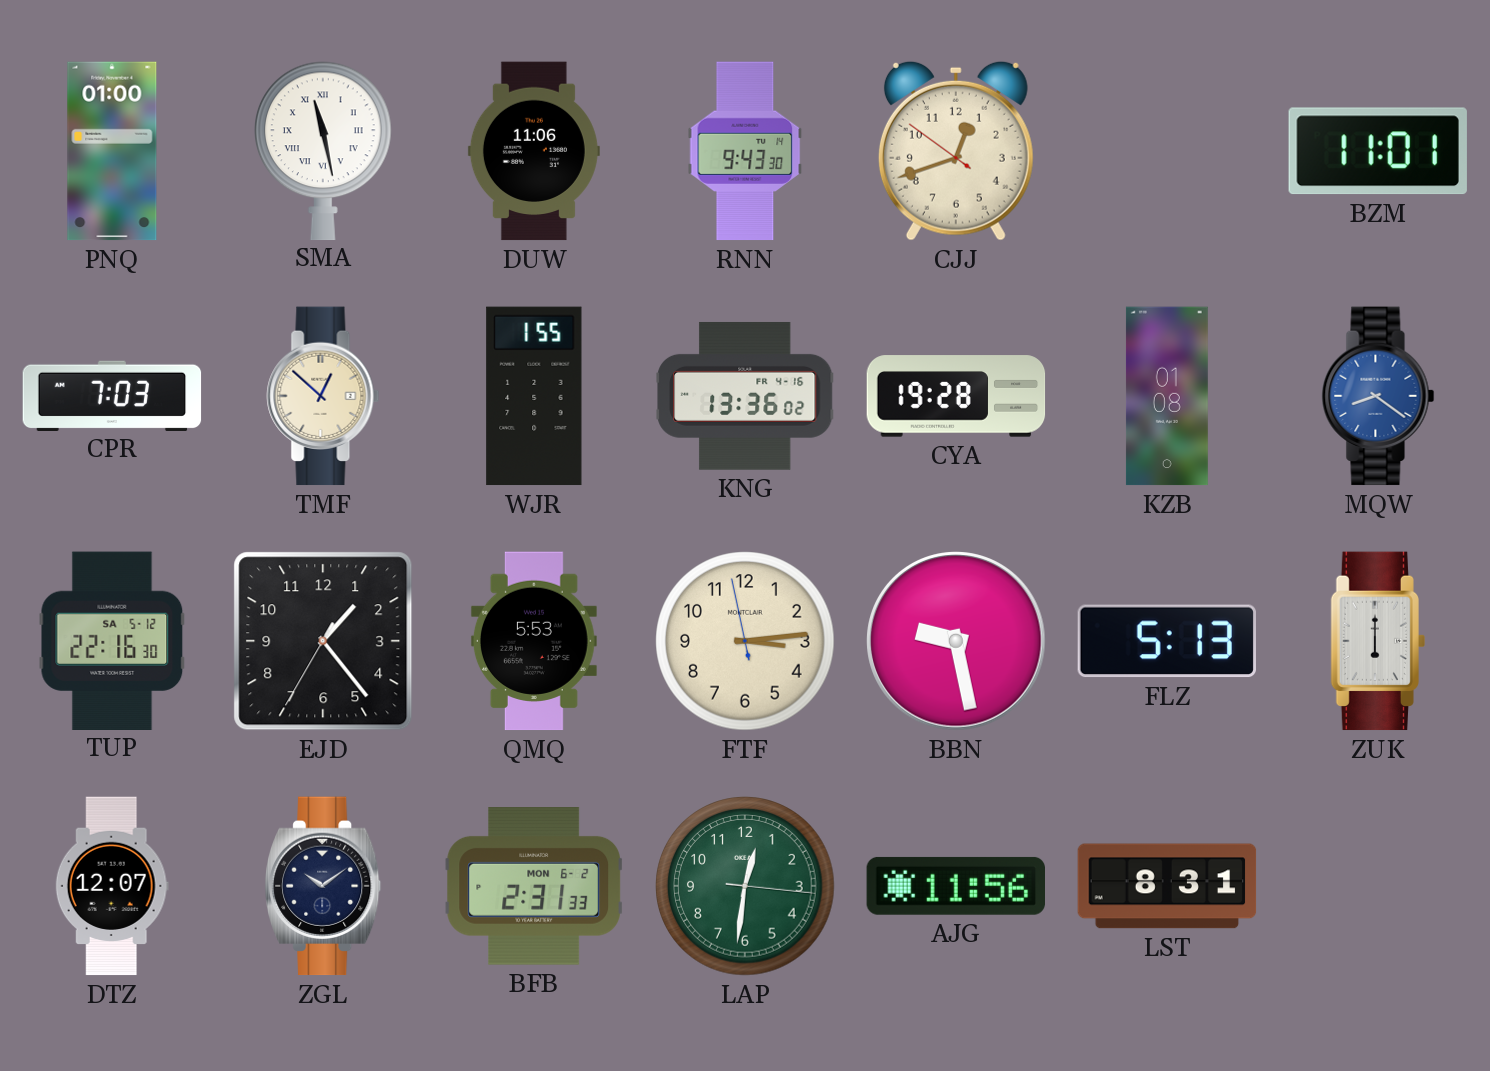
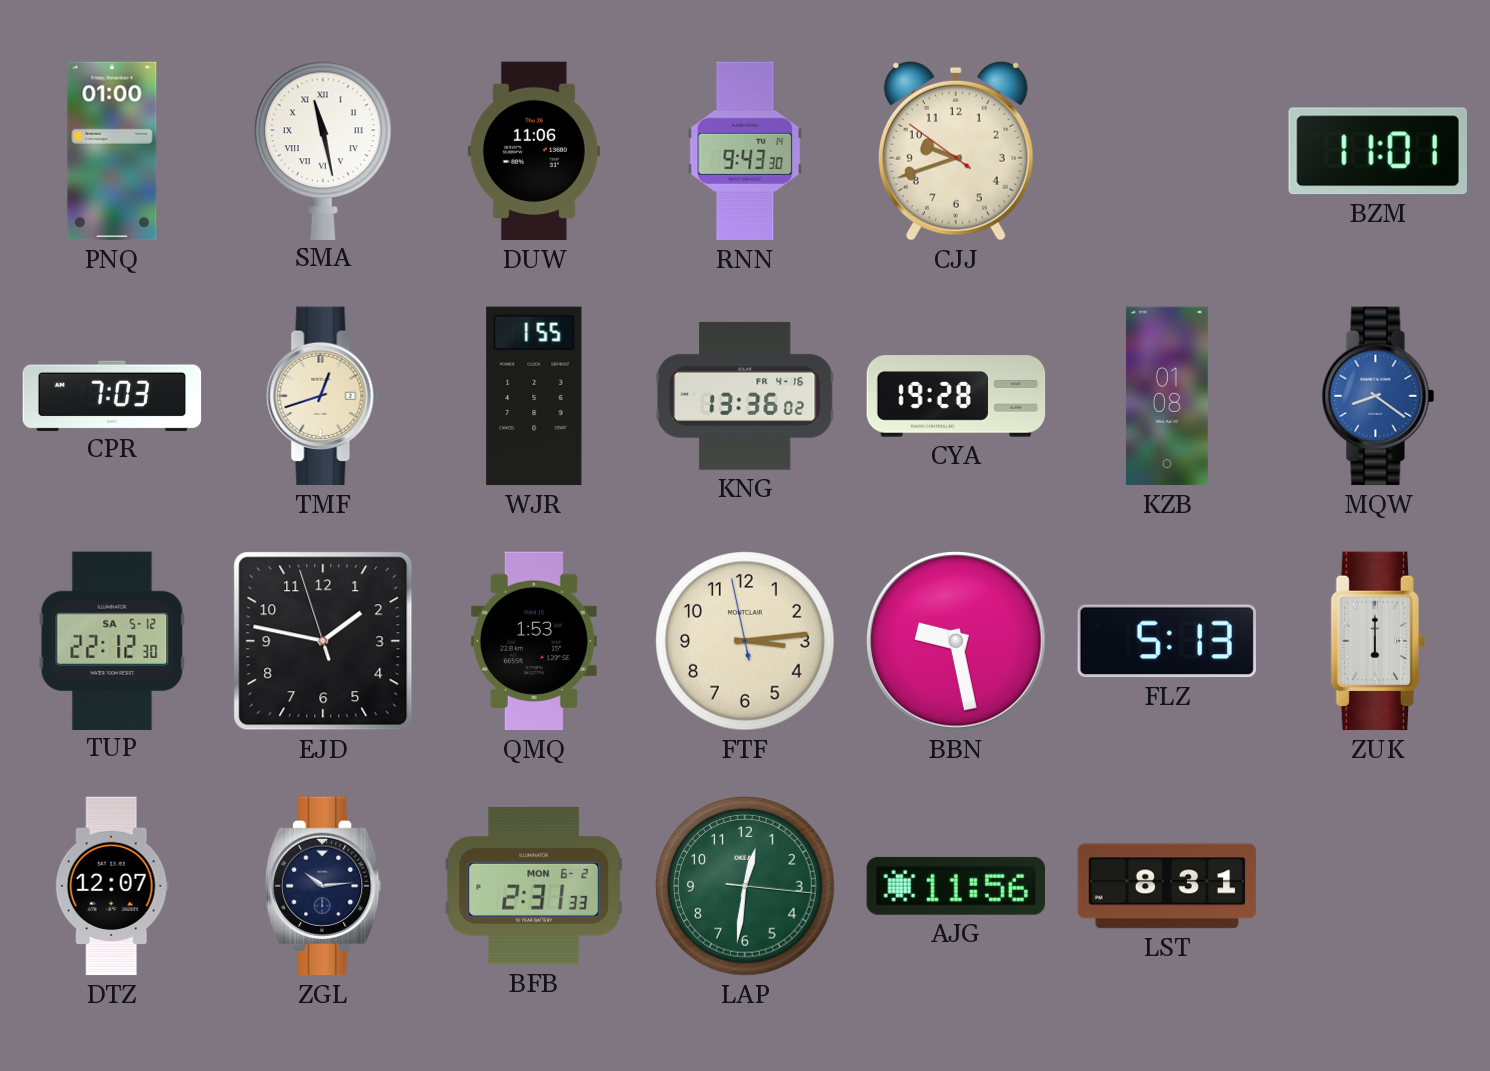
CJJ: 12:41 -> 9:41
TMF: 12:52 -> 12:42
TUP: 22:16 -> 22:12
EJD: 1:23 -> 1:46
QMQ: 5:53 -> 1:53
ZGL: 10:09 -> 10:14
